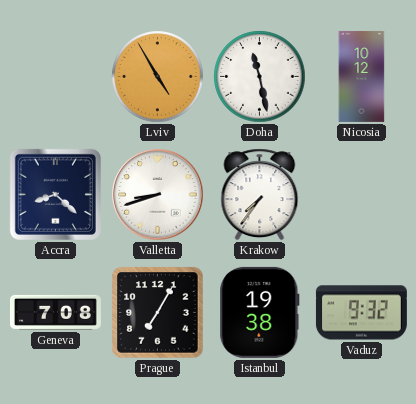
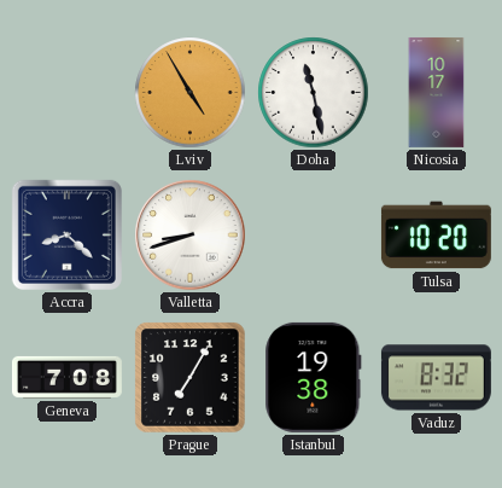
Nicosia: 10:12 -> 10:17
Krakow: 7:36 -> none
Tulsa: none -> 10:20
Vaduz: 9:32 -> 8:32
